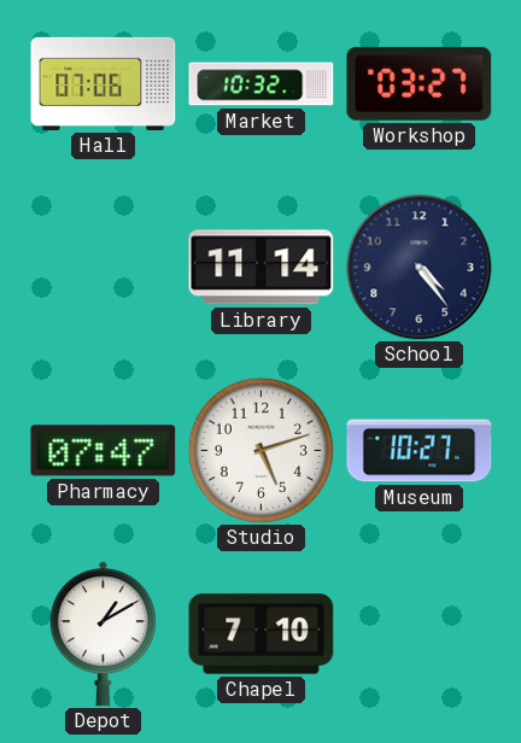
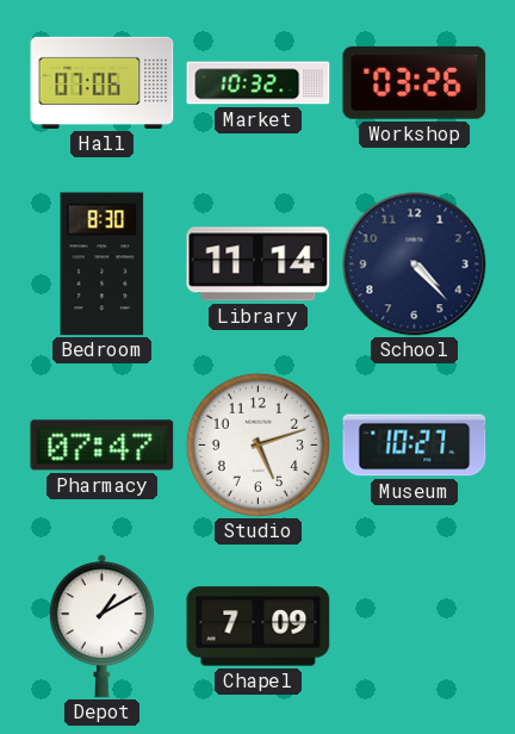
Workshop: 03:27 -> 03:26
Bedroom: none -> 8:30
School: 4:24 -> 4:23
Chapel: 7:10 -> 7:09
